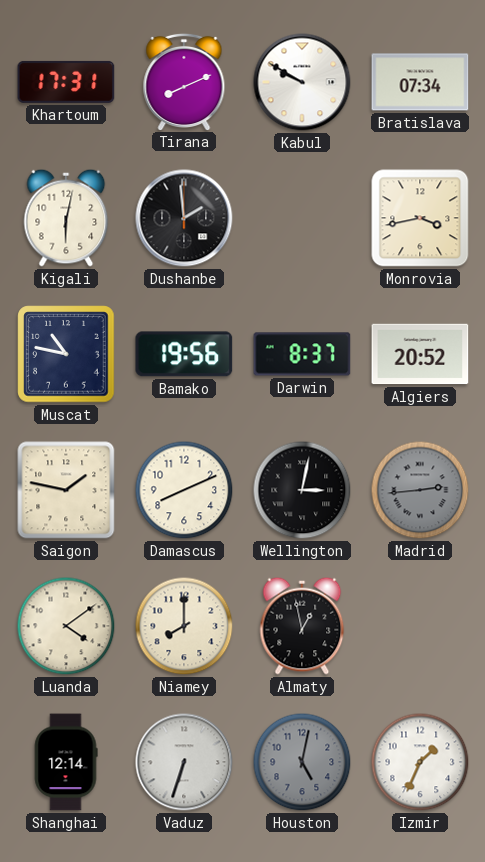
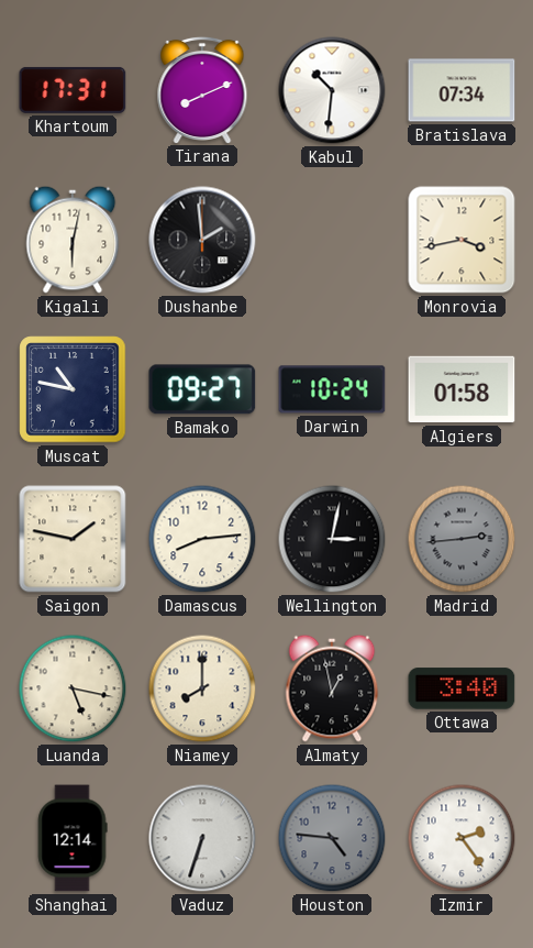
Kabul: 9:50 -> 10:31
Bamako: 19:56 -> 09:27
Darwin: 8:37 -> 10:24
Algiers: 20:52 -> 01:58
Damascus: 8:11 -> 8:14
Luanda: 4:09 -> 5:17
Ottawa: none -> 3:40
Houston: 5:02 -> 4:46
Izmir: 1:34 -> 2:24
